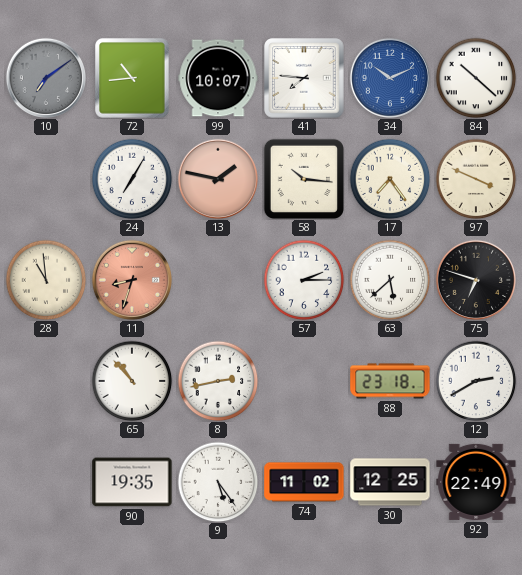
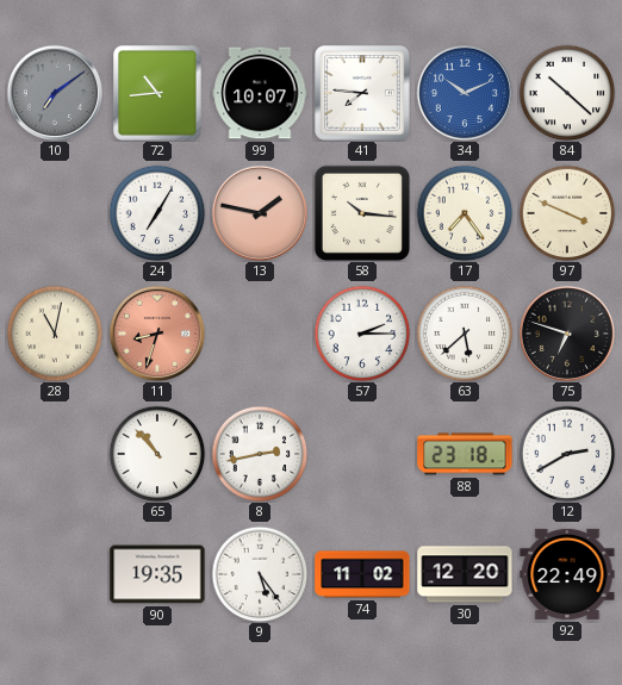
28: 10:59 -> 11:02
30: 12:25 -> 12:20
